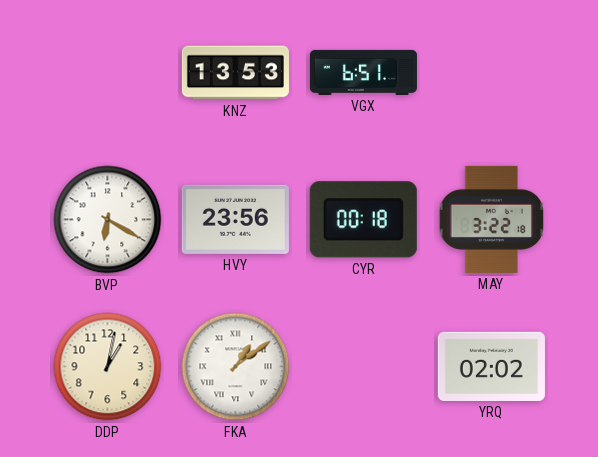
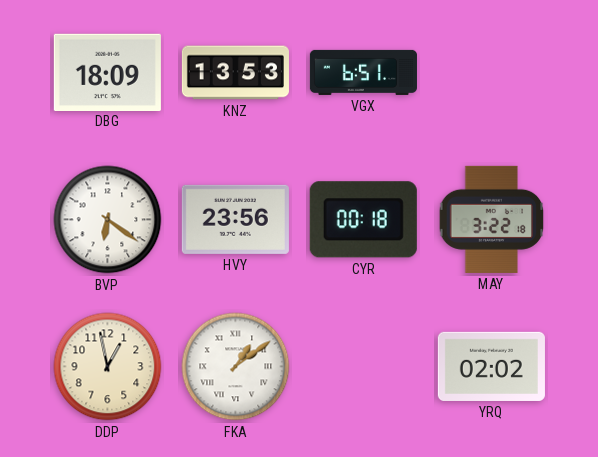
DBG: none -> 18:09
BVP: 6:20 -> 6:21
DDP: 1:02 -> 12:58
